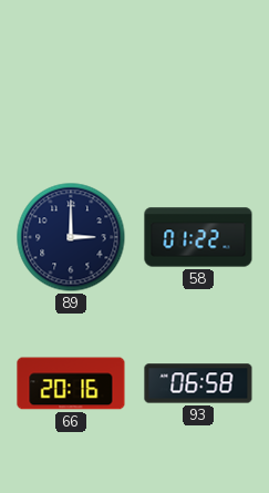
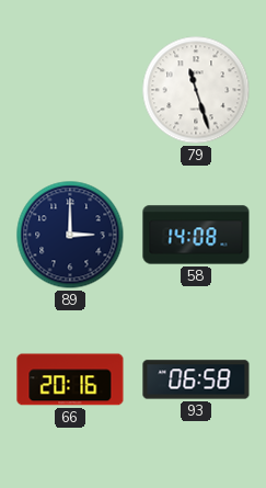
79: none -> 11:27
58: 01:22 -> 14:08
